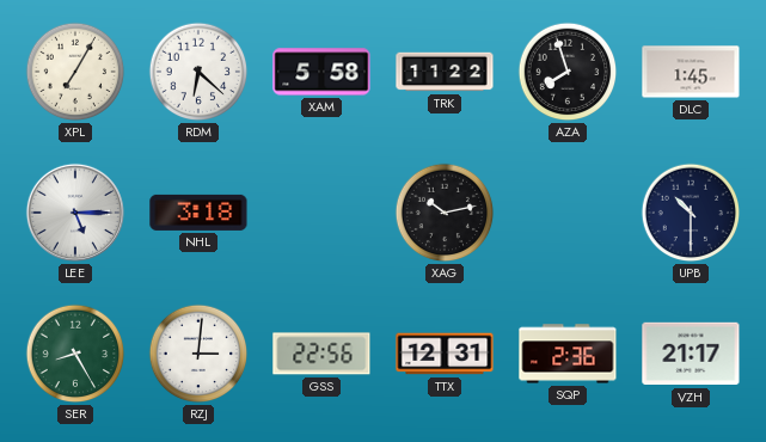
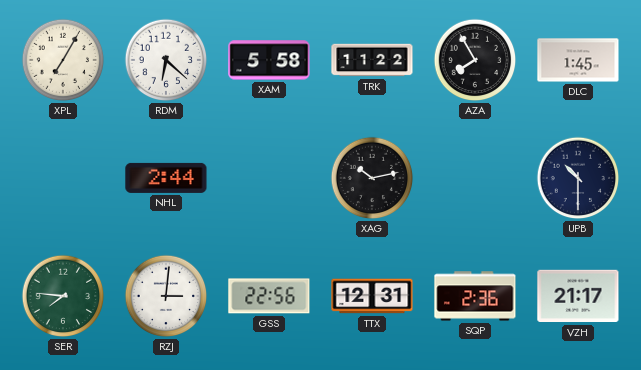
AZA: 7:57 -> 7:55
LEE: 5:15 -> none
NHL: 3:18 -> 2:44
SER: 8:25 -> 7:46
